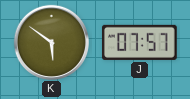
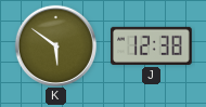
J: 07:57 -> 12:38
